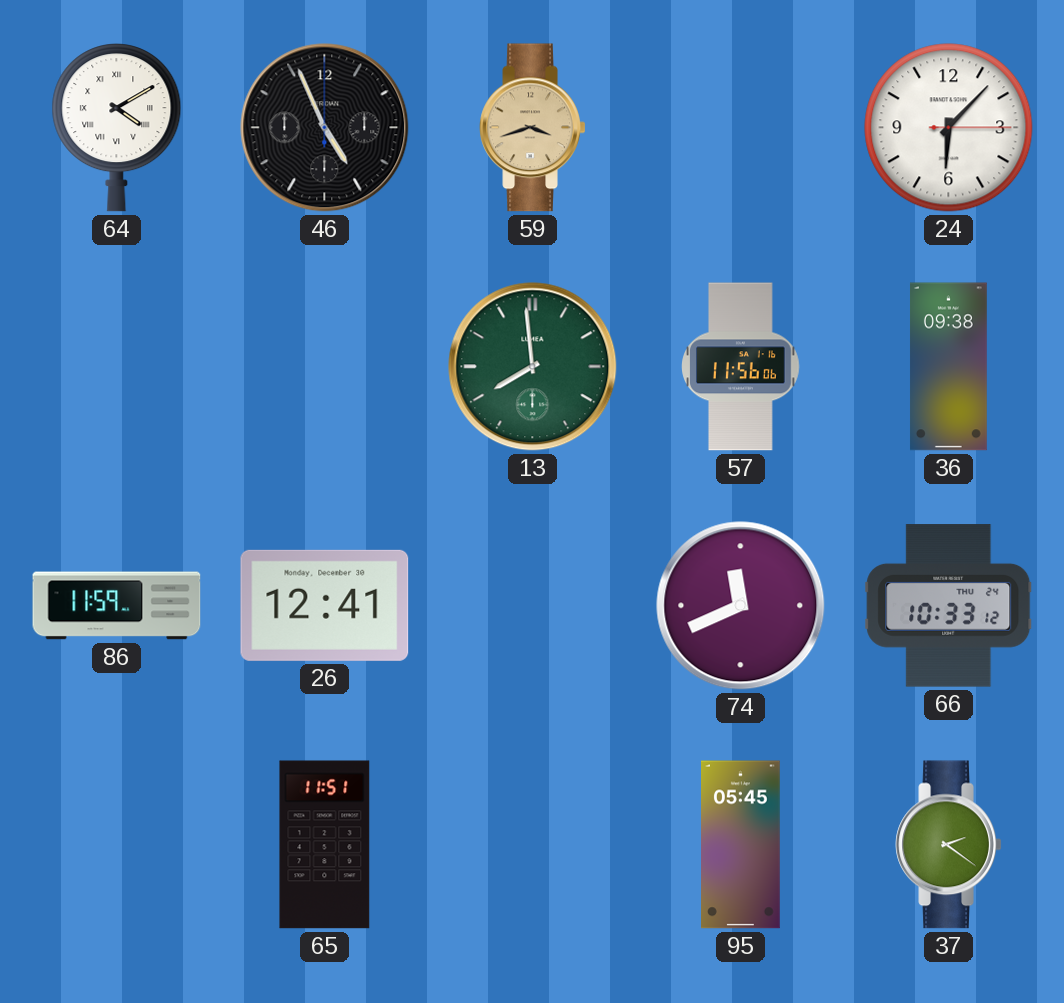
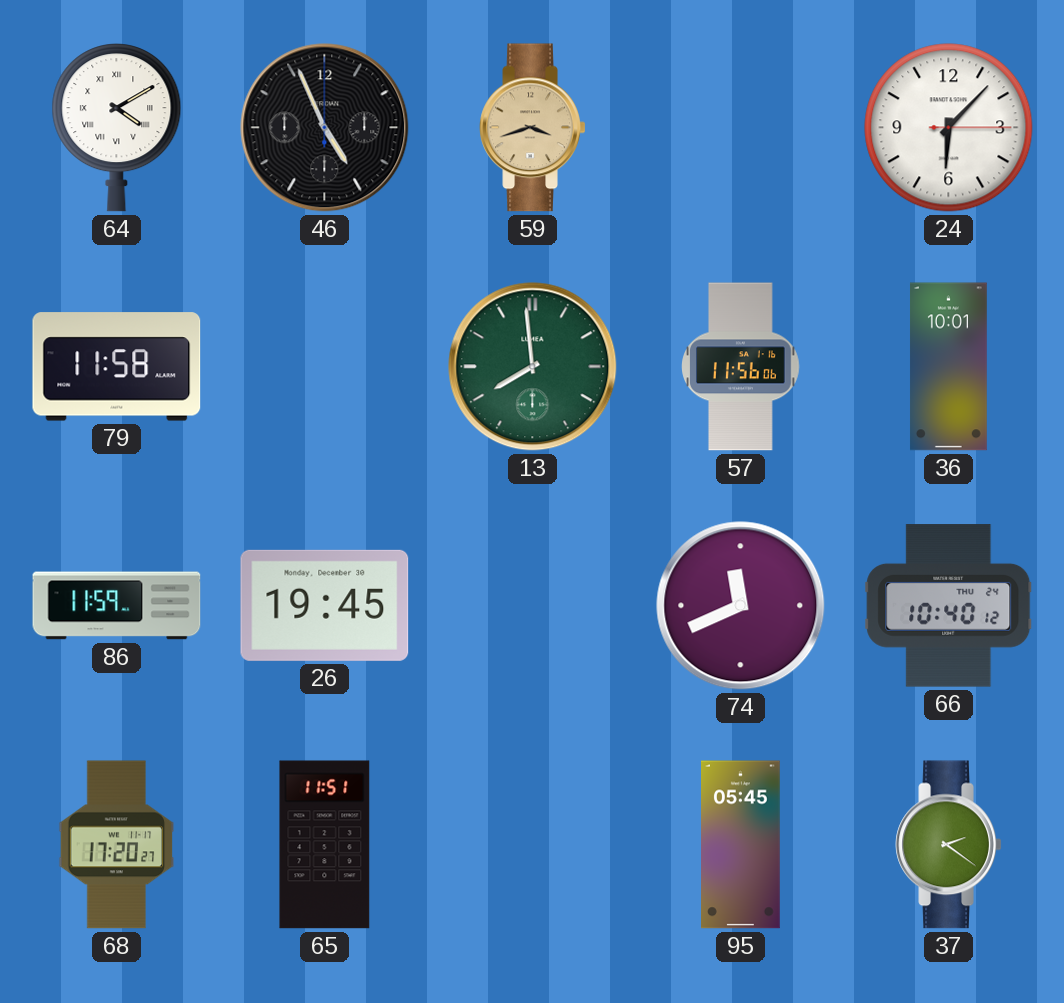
79: none -> 11:58
36: 09:38 -> 10:01
26: 12:41 -> 19:45
66: 10:33 -> 10:40
68: none -> 17:20
